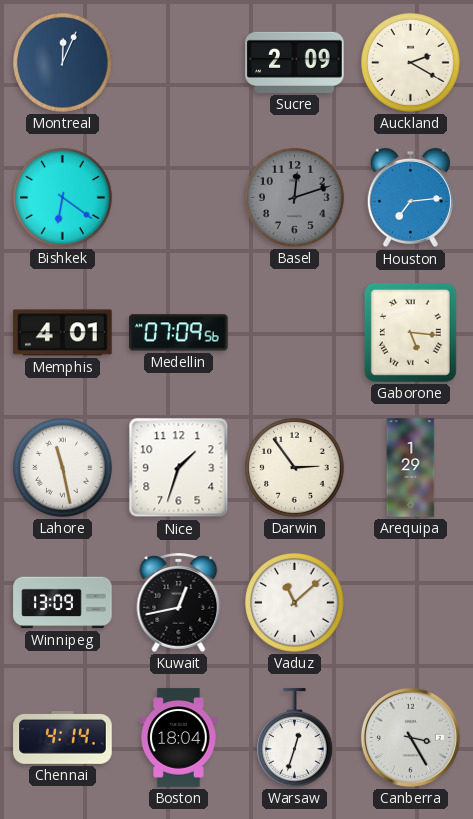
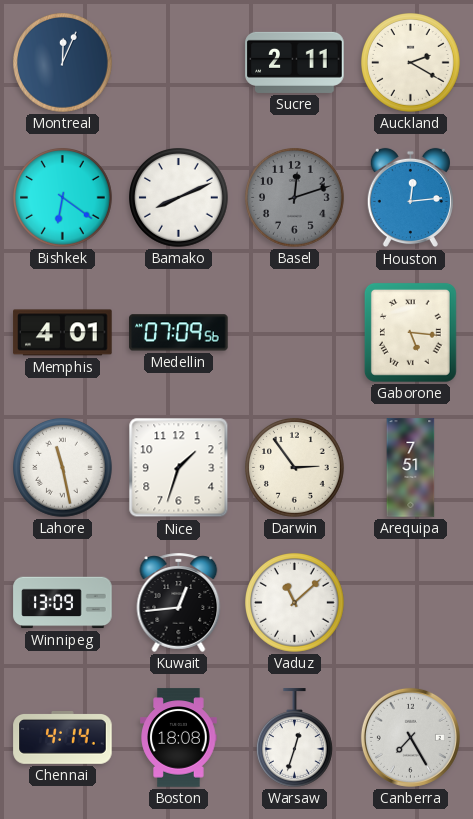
Sucre: 2:09 -> 2:11
Bamako: none -> 8:11
Houston: 7:14 -> 12:14
Arequipa: 1:29 -> 7:51
Kuwait: 12:43 -> 12:44
Boston: 18:04 -> 18:08
Canberra: 3:25 -> 7:25
